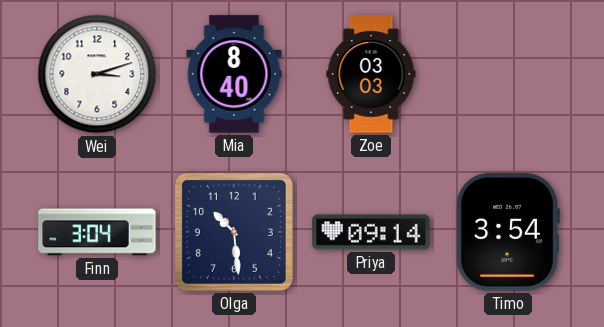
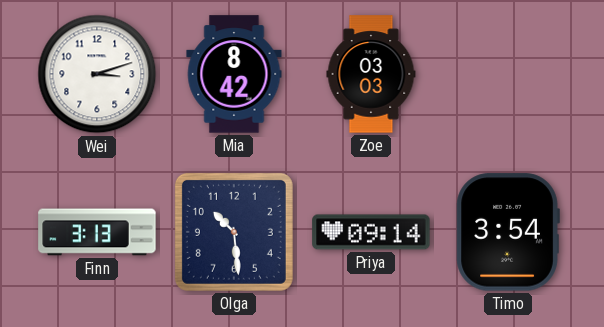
Mia: 8:40 -> 8:42
Finn: 3:04 -> 3:13
